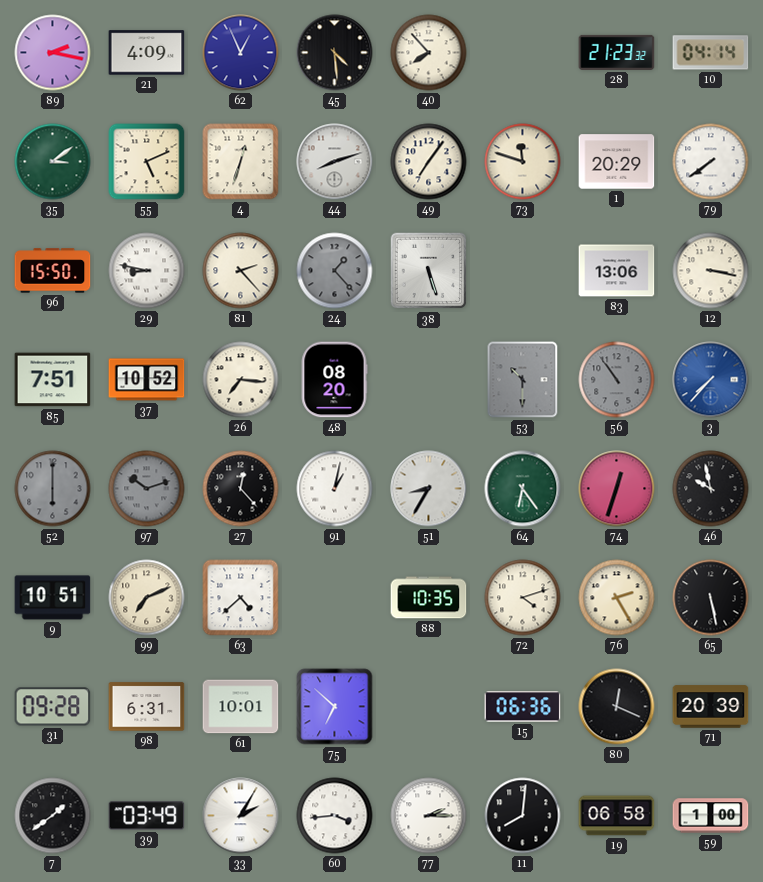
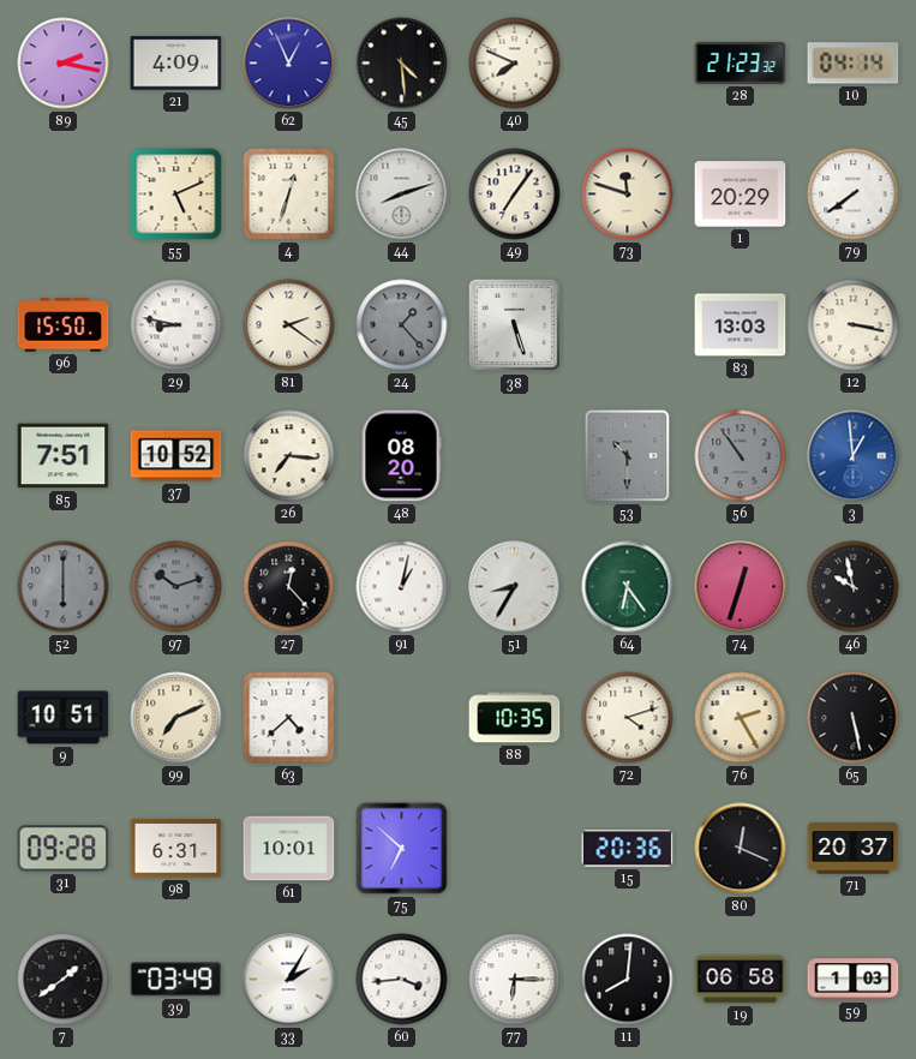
40: 7:53 -> 7:49
35: 3:09 -> none
81: 2:23 -> 2:21
83: 13:06 -> 13:03
3: 7:37 -> 12:59
15: 06:36 -> 20:36
71: 20:39 -> 20:37
77: 2:15 -> 6:15
59: 1:00 -> 1:03
